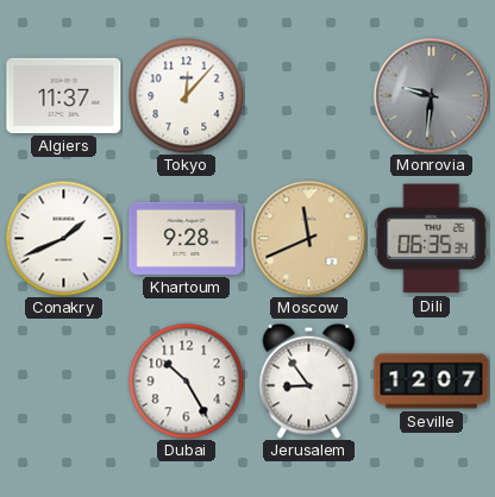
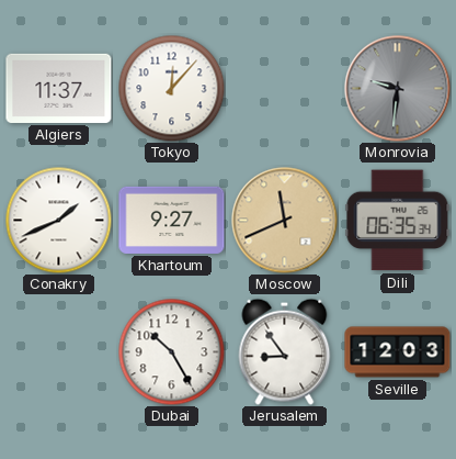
Khartoum: 9:28 -> 9:27
Seville: 12:07 -> 12:03
